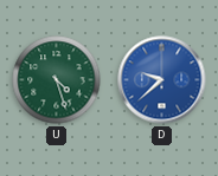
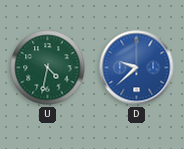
U: 4:27 -> 4:32
